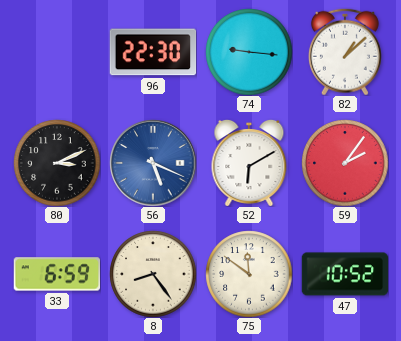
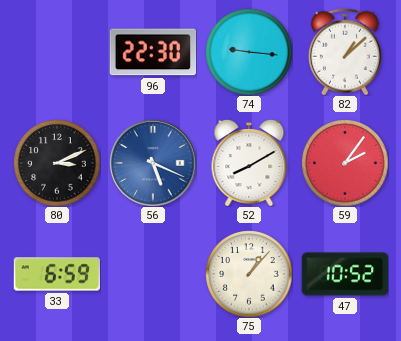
52: 6:10 -> 8:10
8: 8:24 -> none
75: 11:51 -> 1:07
